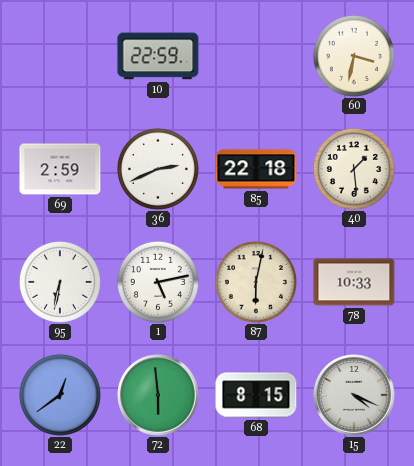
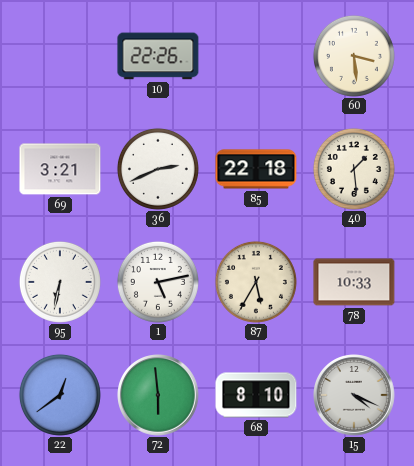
10: 22:59 -> 22:26
60: 3:32 -> 3:29
69: 2:59 -> 3:21
87: 6:02 -> 5:35
68: 8:15 -> 8:10
